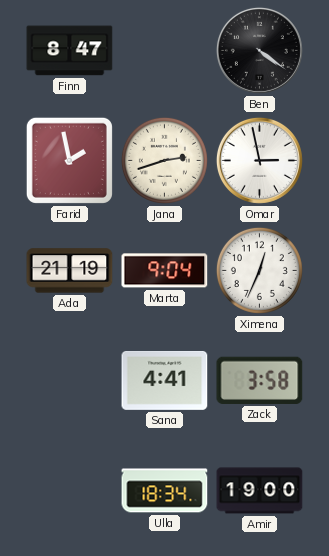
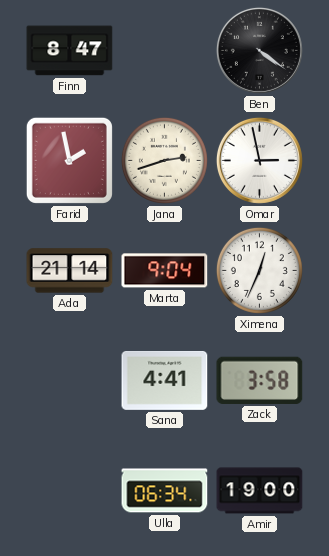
Ada: 21:19 -> 21:14
Ulla: 18:34 -> 06:34
